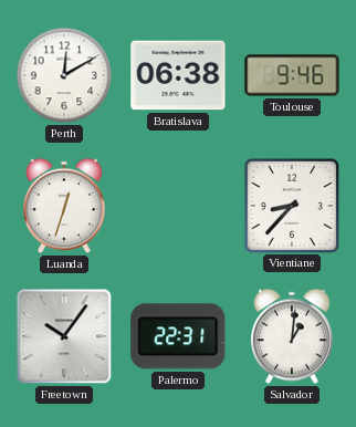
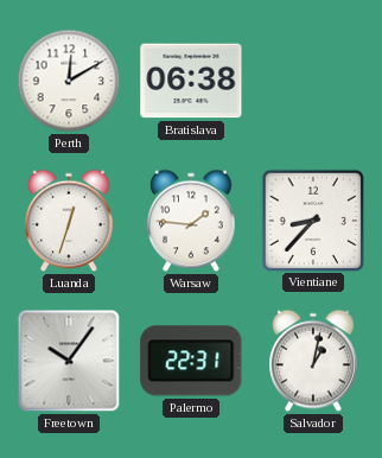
Toulouse: 9:46 -> none
Warsaw: none -> 1:46
Salvador: 1:01 -> 1:02
